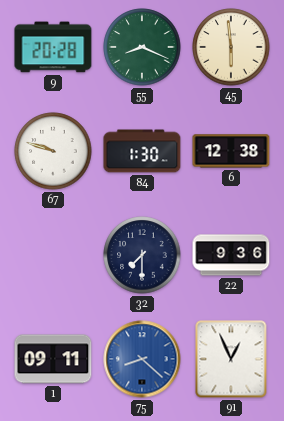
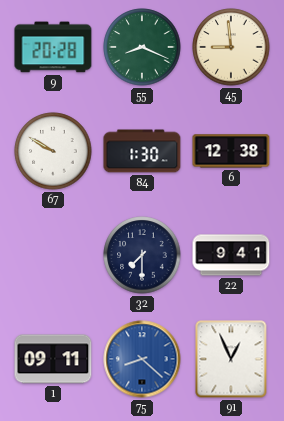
45: 5:59 -> 8:59
67: 9:48 -> 9:50
22: 9:36 -> 9:41
